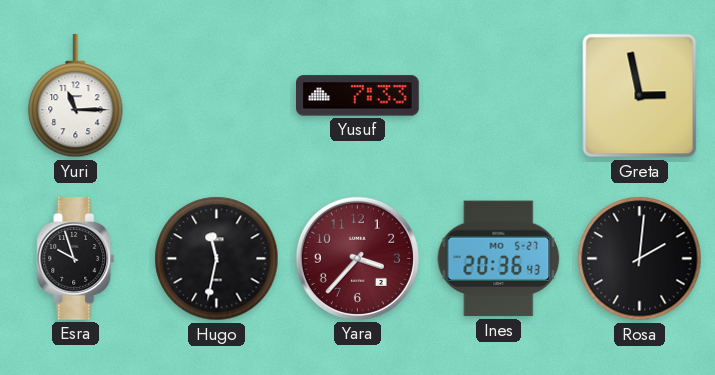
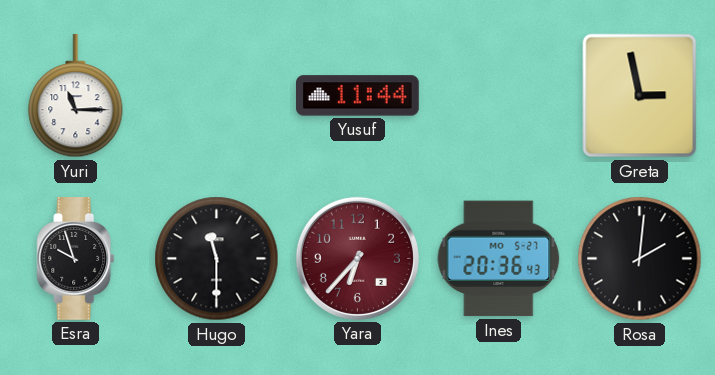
Yusuf: 7:33 -> 11:44
Hugo: 11:32 -> 11:30
Yara: 3:37 -> 6:37
